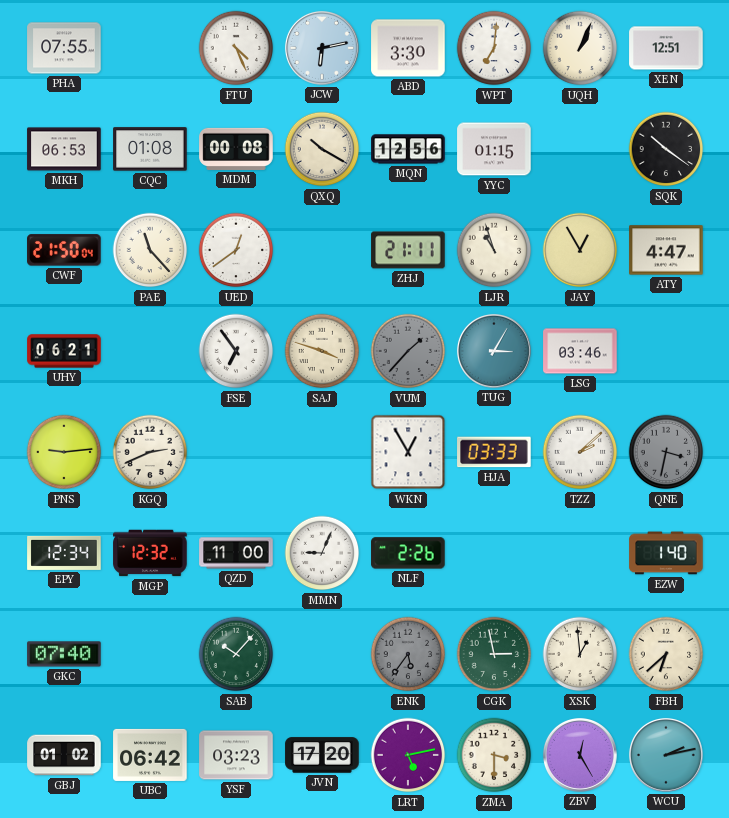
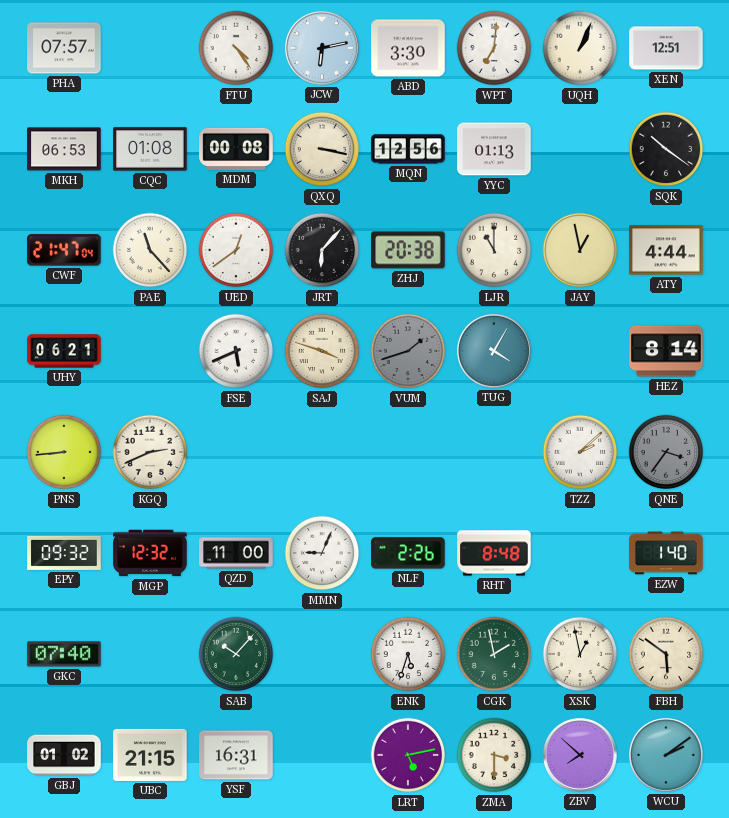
PHA: 07:55 -> 07:57
FTU: 4:26 -> 4:24
QXQ: 10:20 -> 3:17
YYC: 01:15 -> 01:13
CWF: 21:50 -> 21:47
JRT: none -> 6:07
ZHJ: 21:11 -> 20:38
LJR: 10:57 -> 11:00
JAY: 12:55 -> 12:58
ATY: 4:47 -> 4:44
FSE: 6:54 -> 5:41
VUM: 1:37 -> 1:42
TUG: 3:05 -> 4:05
LSG: 03:46 -> none
HEZ: none -> 8:14
PNS: 9:14 -> 8:44
WKN: 12:55 -> none
HJA: 03:33 -> none
QNE: 3:32 -> 3:36
EPY: 12:34 -> 09:32
RHT: none -> 8:48
ENK: 5:36 -> 5:33
ENK dial: grey -> white
CGK: 2:58 -> 1:58
XSK: 12:59 -> 12:58
FBH: 6:38 -> 5:51
UBC: 06:42 -> 21:15
YSF: 03:23 -> 16:31
JVN: 17:20 -> none
ZBV: 12:25 -> 7:52
WCU: 2:13 -> 2:09
